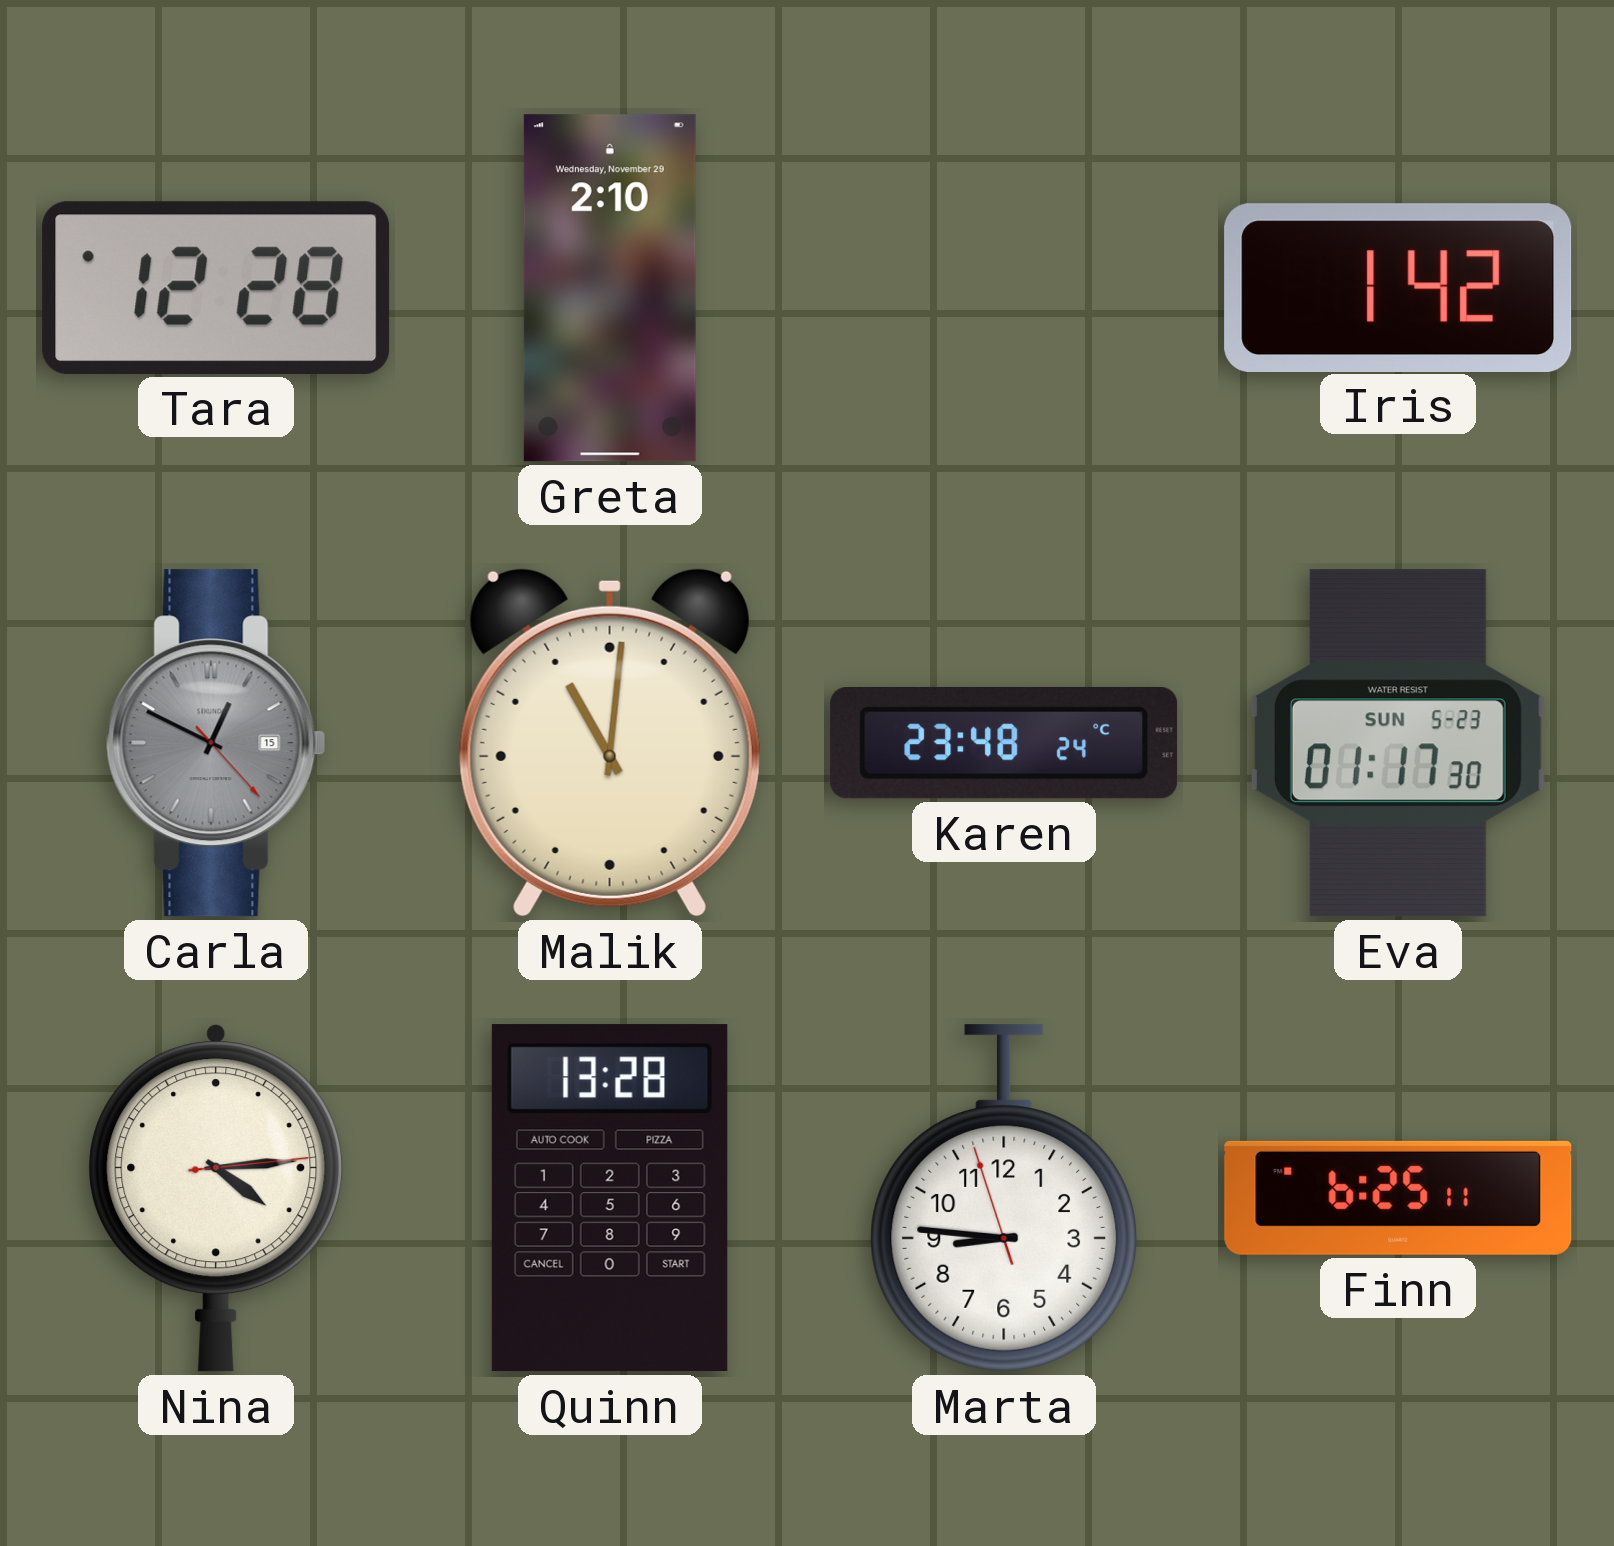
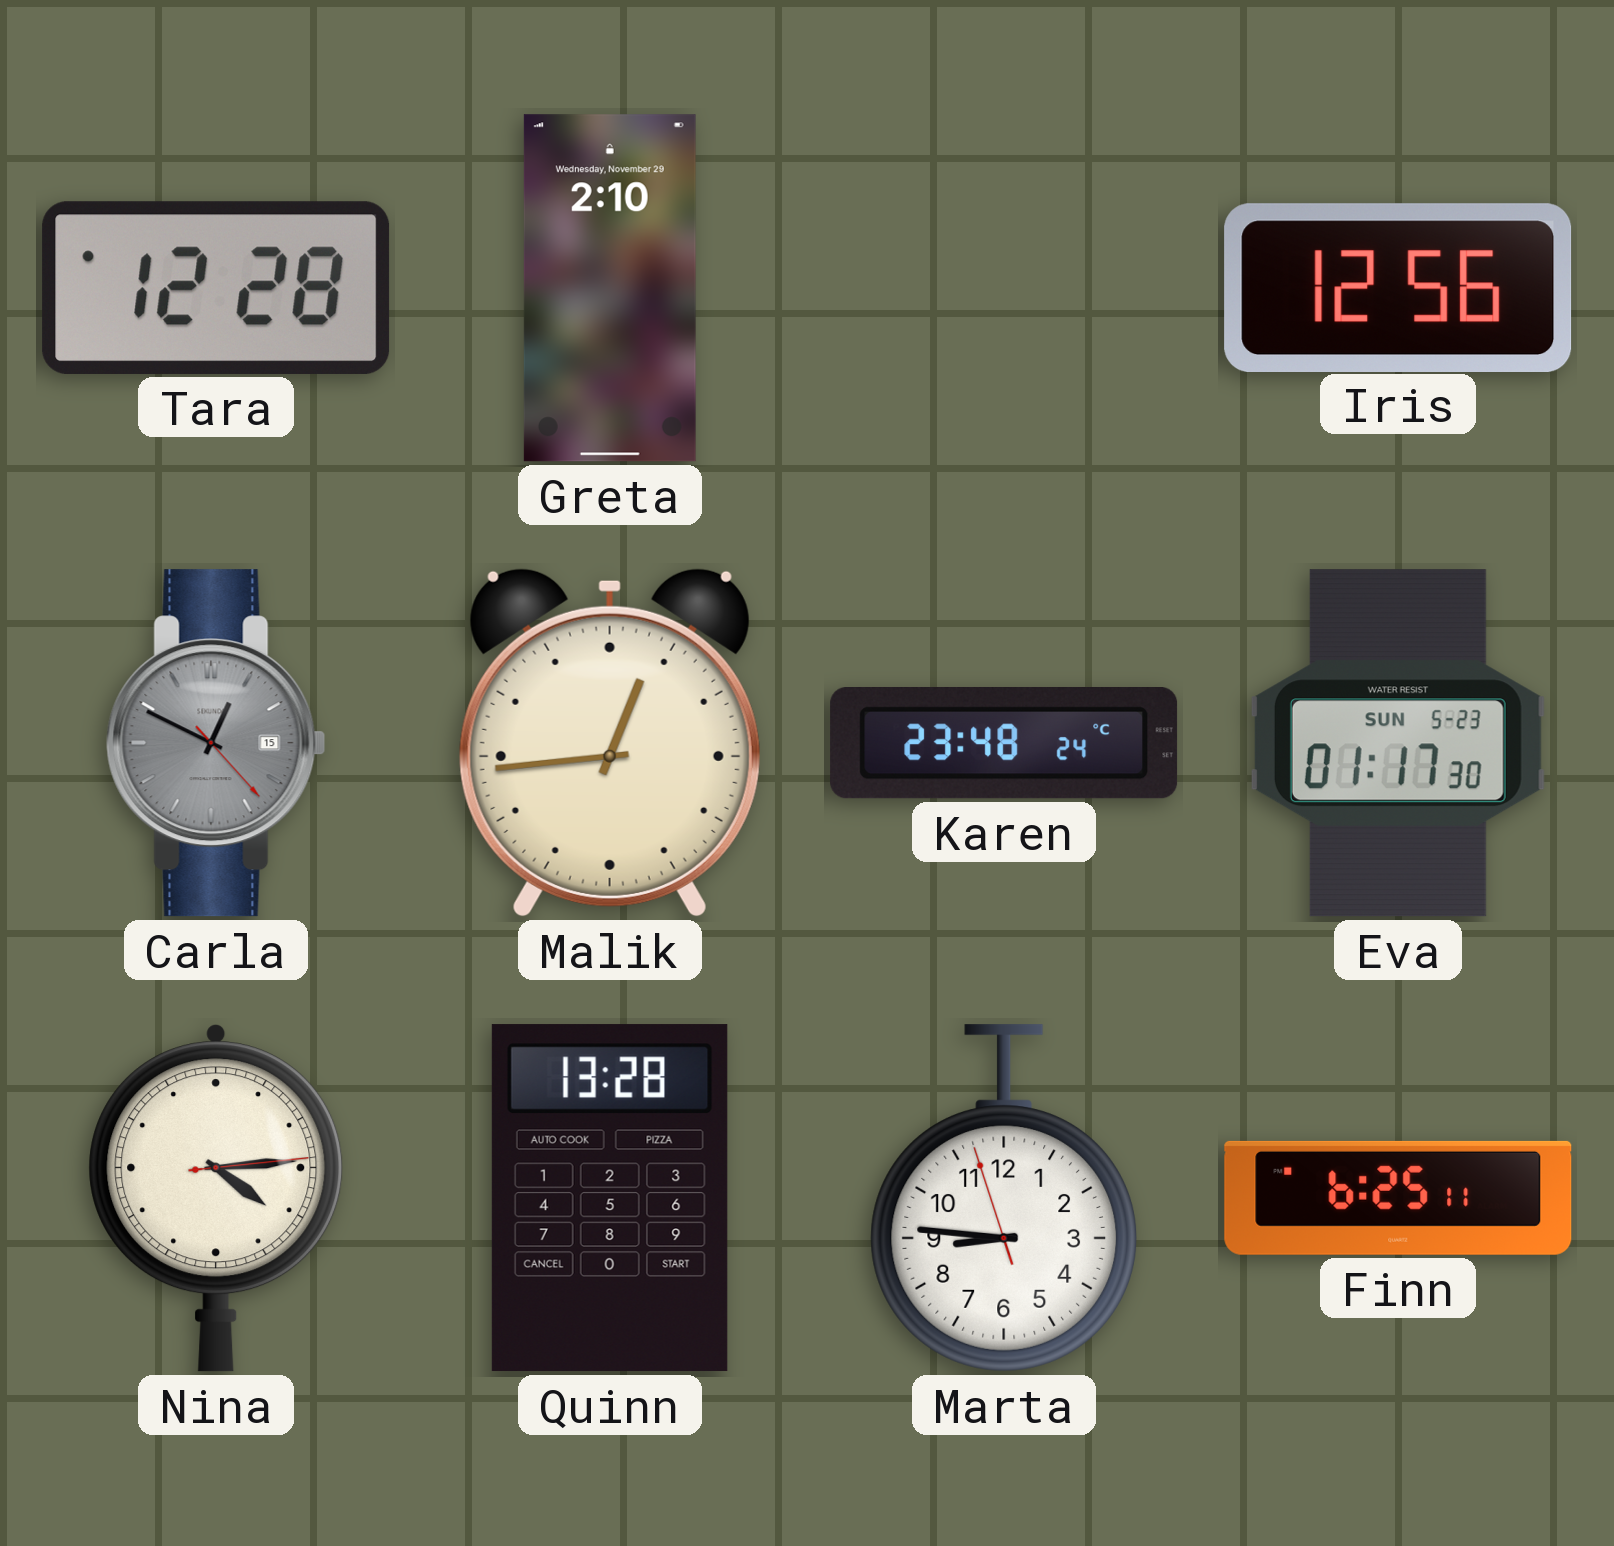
Iris: 1:42 -> 12:56
Malik: 11:01 -> 12:44
